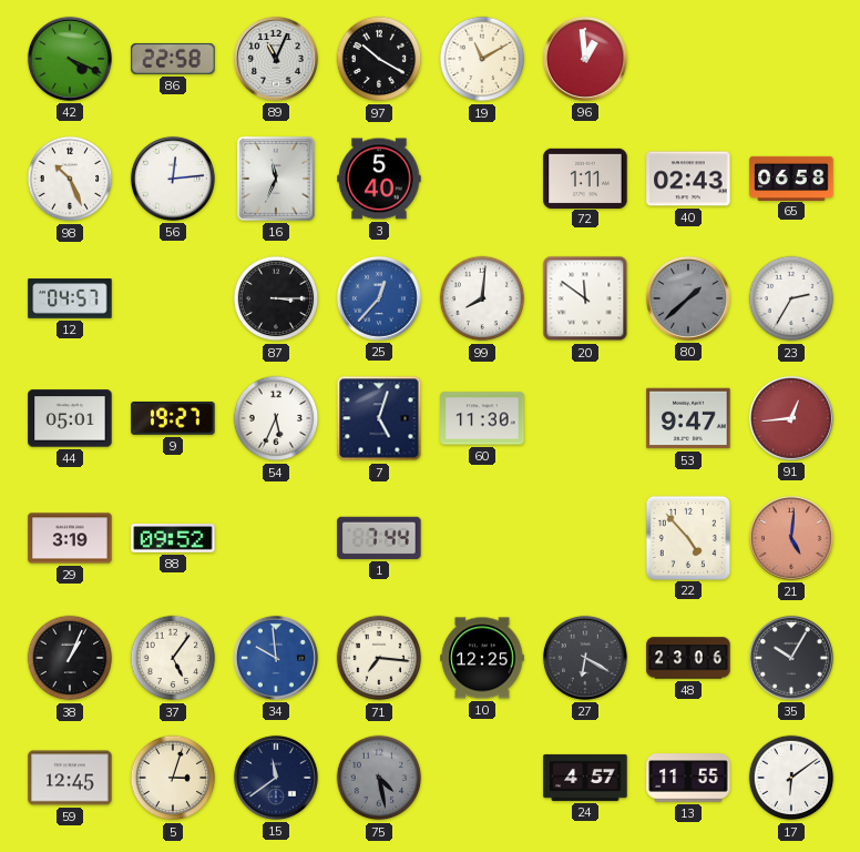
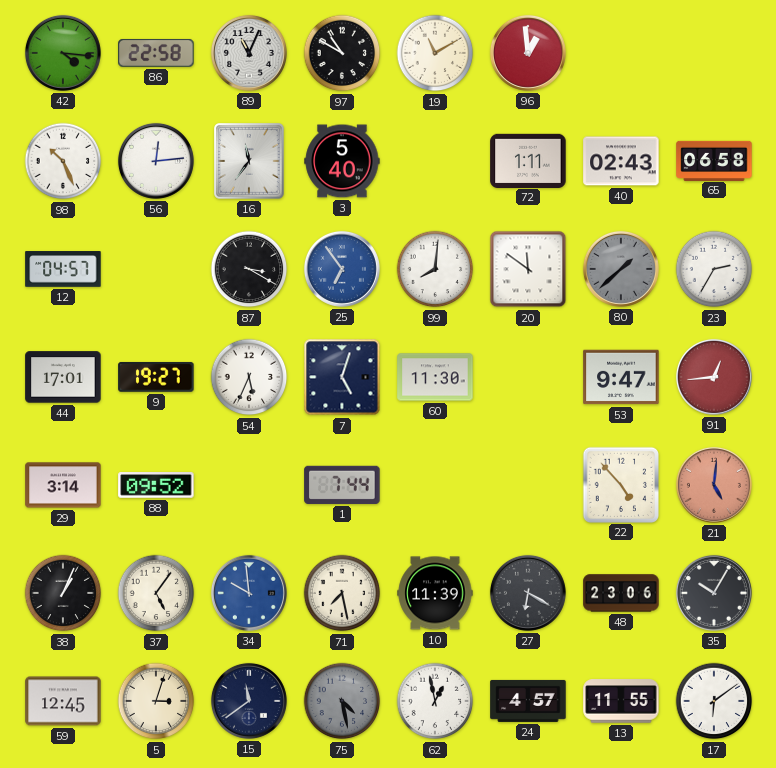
42: 4:19 -> 4:16
97: 10:20 -> 10:50
16: 11:34 -> 11:36
87: 3:15 -> 3:20
25: 12:37 -> 6:54
44: 05:01 -> 17:01
29: 3:19 -> 3:14
71: 7:16 -> 7:28
10: 12:25 -> 11:39
62: none -> 12:58
